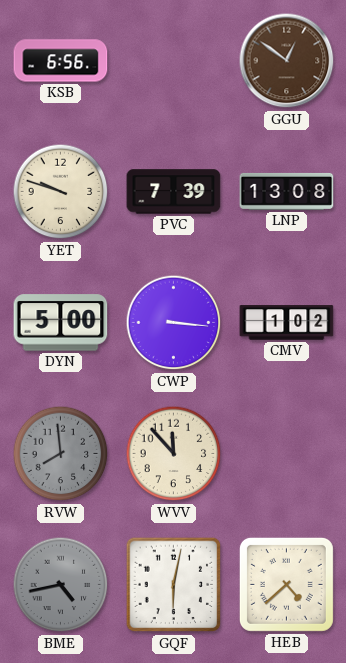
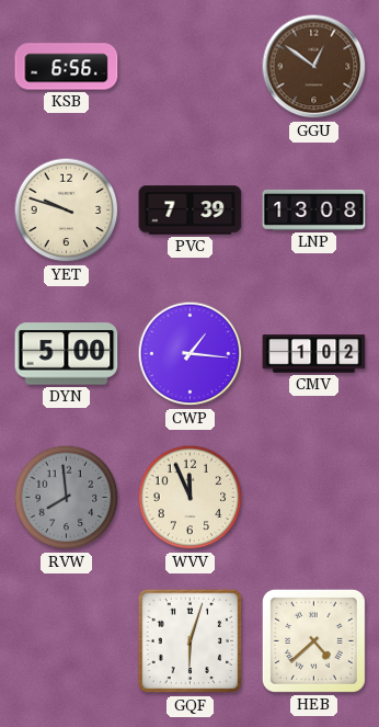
CWP: 3:16 -> 1:16
WVV: 11:53 -> 11:56
BME: 4:43 -> none
GQF: 6:02 -> 6:03
